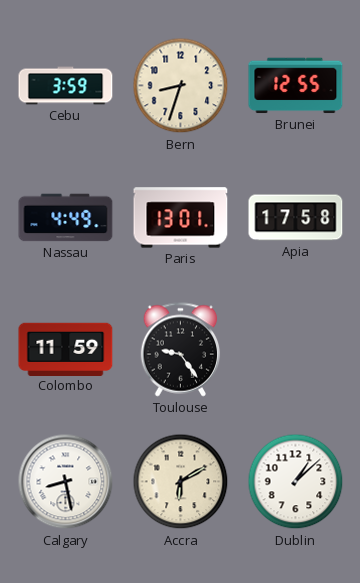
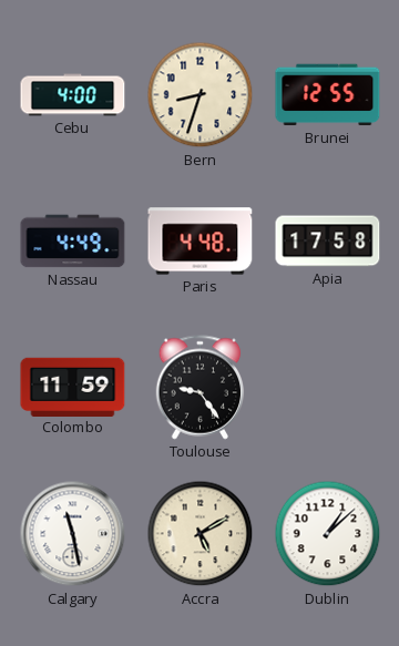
Cebu: 3:59 -> 4:00
Paris: 13:01 -> 4:48
Calgary: 8:28 -> 11:28
Accra: 6:10 -> 5:10
